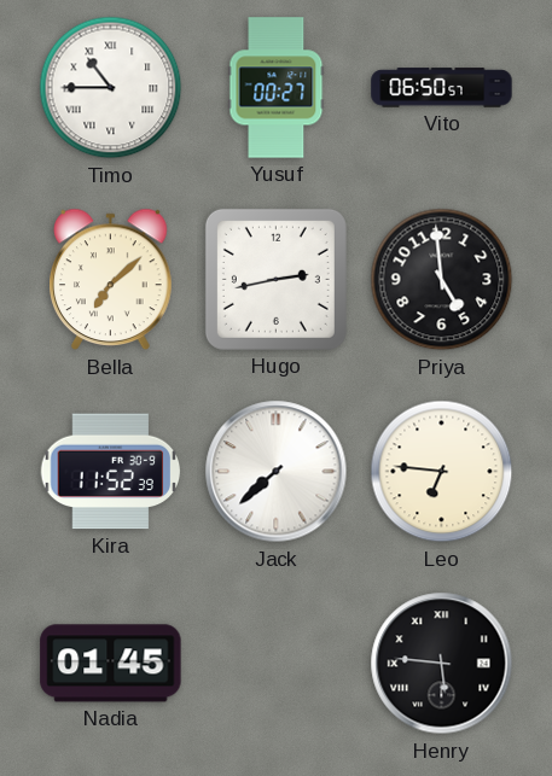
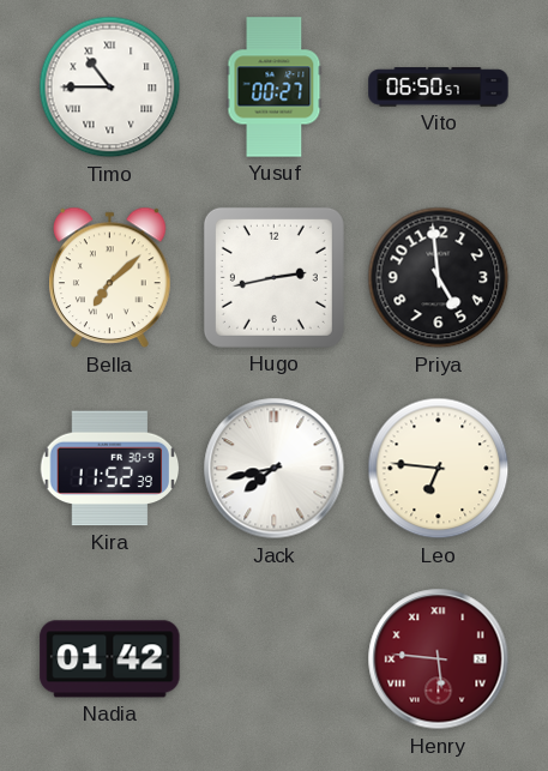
Jack: 7:38 -> 7:43
Nadia: 01:45 -> 01:42
Henry dial: black -> burgundy
